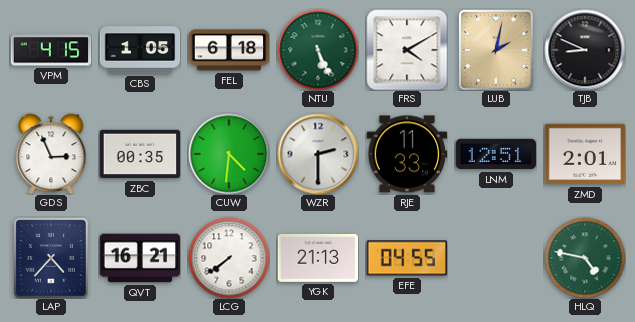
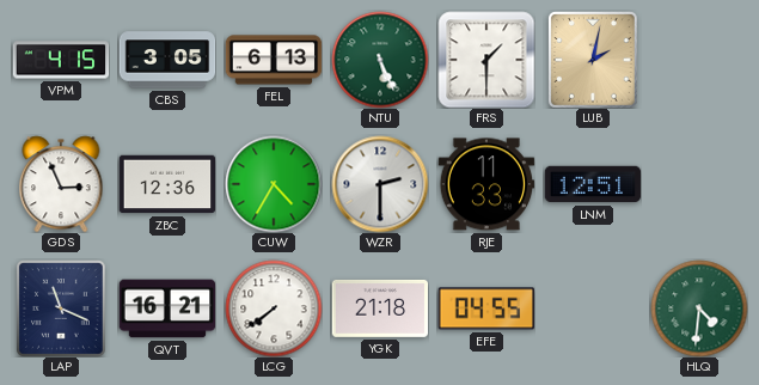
CBS: 1:05 -> 3:05
FEL: 6:18 -> 6:13
FRS: 4:10 -> 1:30
TJB: 8:49 -> none
ZBC: 00:35 -> 12:36
CUW: 4:31 -> 4:35
ZMD: 2:01 -> none
LAP: 4:37 -> 11:19
YGK: 21:13 -> 21:18
HLQ: 4:47 -> 4:31
